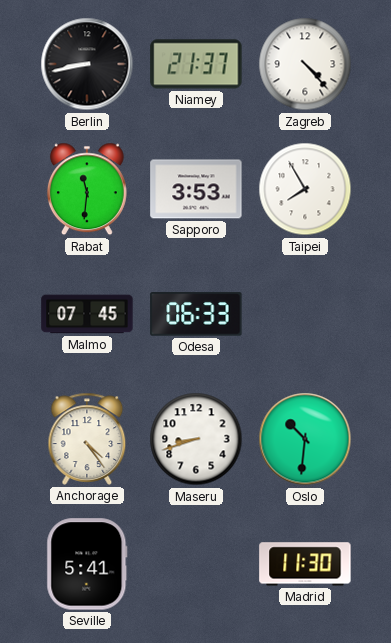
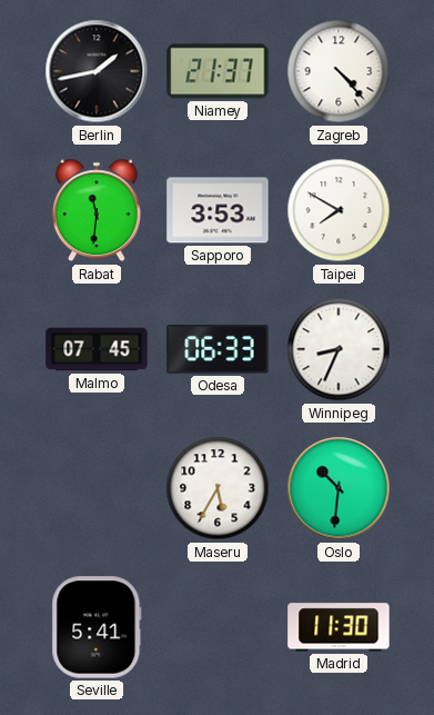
Berlin: 8:43 -> 1:43
Taipei: 7:55 -> 7:50
Winnipeg: none -> 8:34
Anchorage: 4:24 -> none
Maseru: 8:42 -> 5:35
